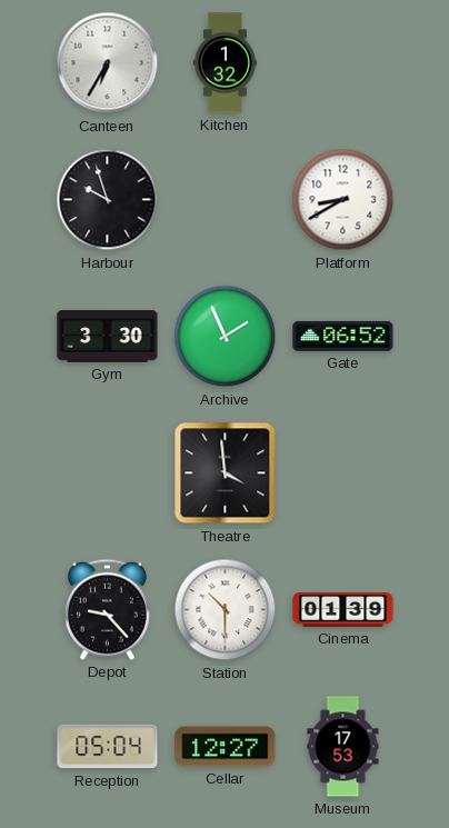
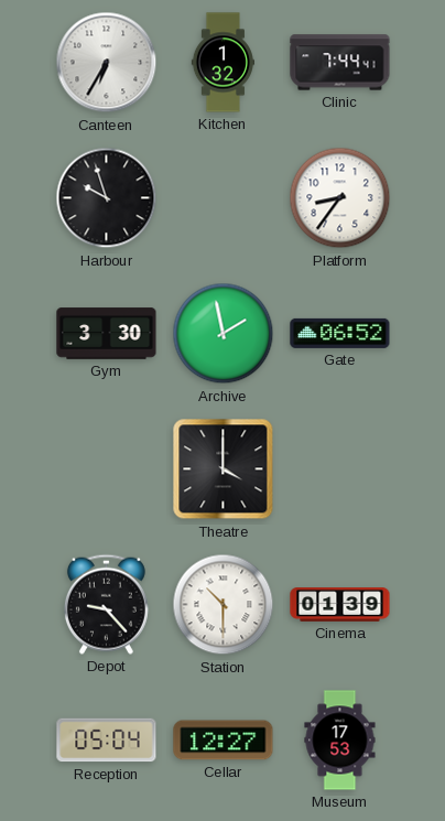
Clinic: none -> 7:44
Platform: 8:40 -> 8:36
Archive: 1:56 -> 1:58
Theatre: 3:59 -> 4:00
